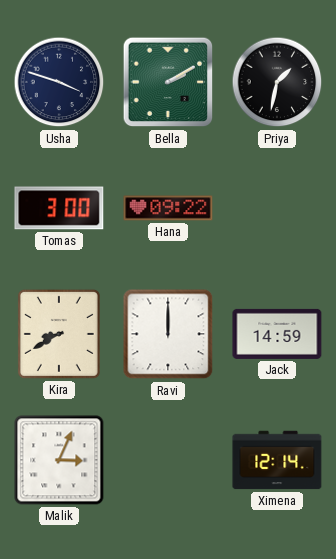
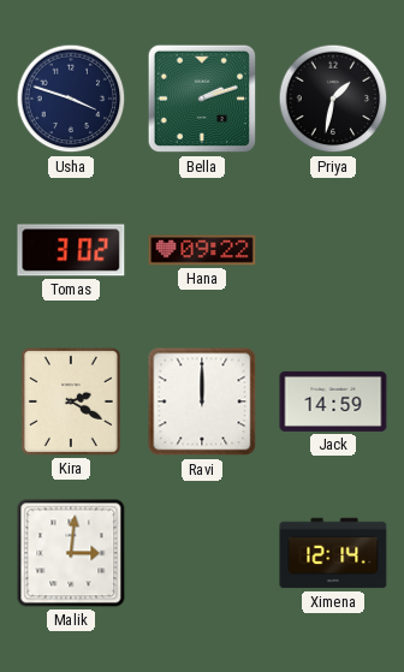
Bella: 2:10 -> 2:12
Tomas: 3:00 -> 3:02
Kira: 8:40 -> 2:20
Malik: 3:04 -> 3:01
